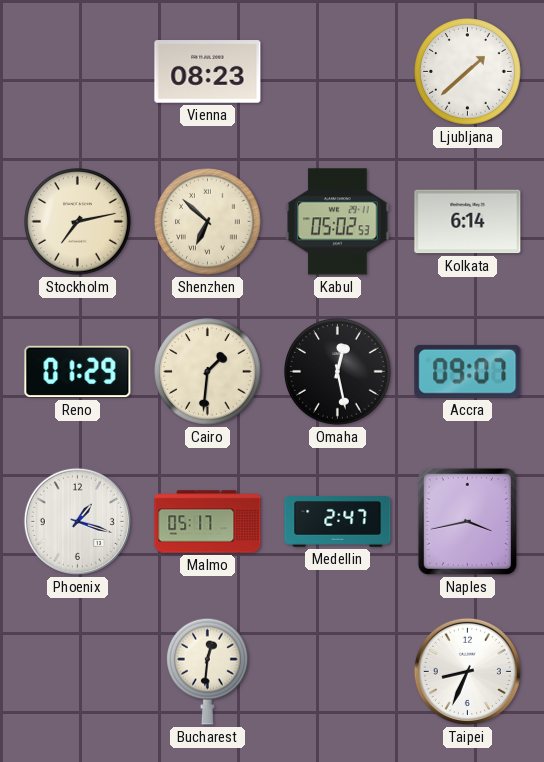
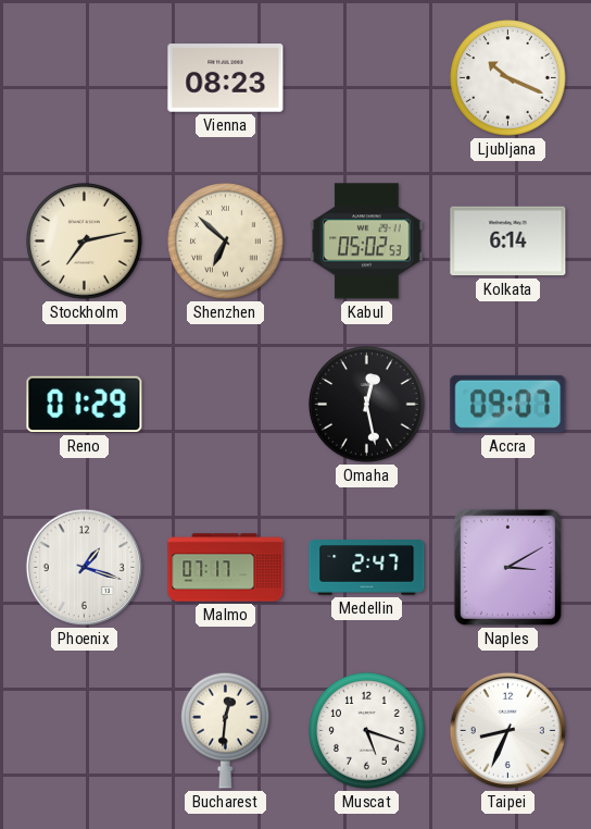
Ljubljana: 1:38 -> 10:19
Cairo: 1:31 -> none
Malmo: 05:17 -> 07:17
Naples: 3:43 -> 3:10
Muscat: none -> 5:18
